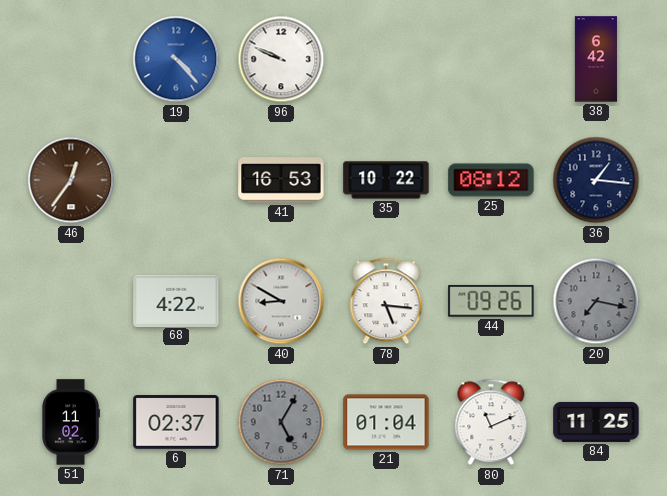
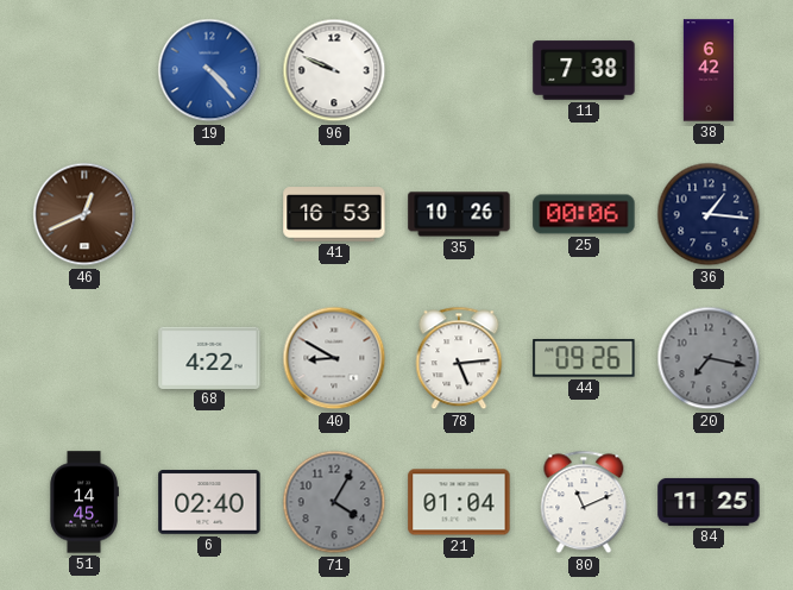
11: none -> 7:38
46: 12:36 -> 12:41
35: 10:22 -> 10:26
25: 08:12 -> 00:06
78: 5:16 -> 5:14
51: 11:02 -> 14:45
6: 02:37 -> 02:40
71: 5:05 -> 4:05
